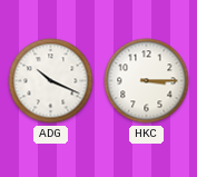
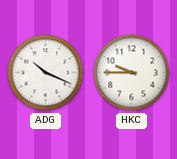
HKC: 3:15 -> 9:45
